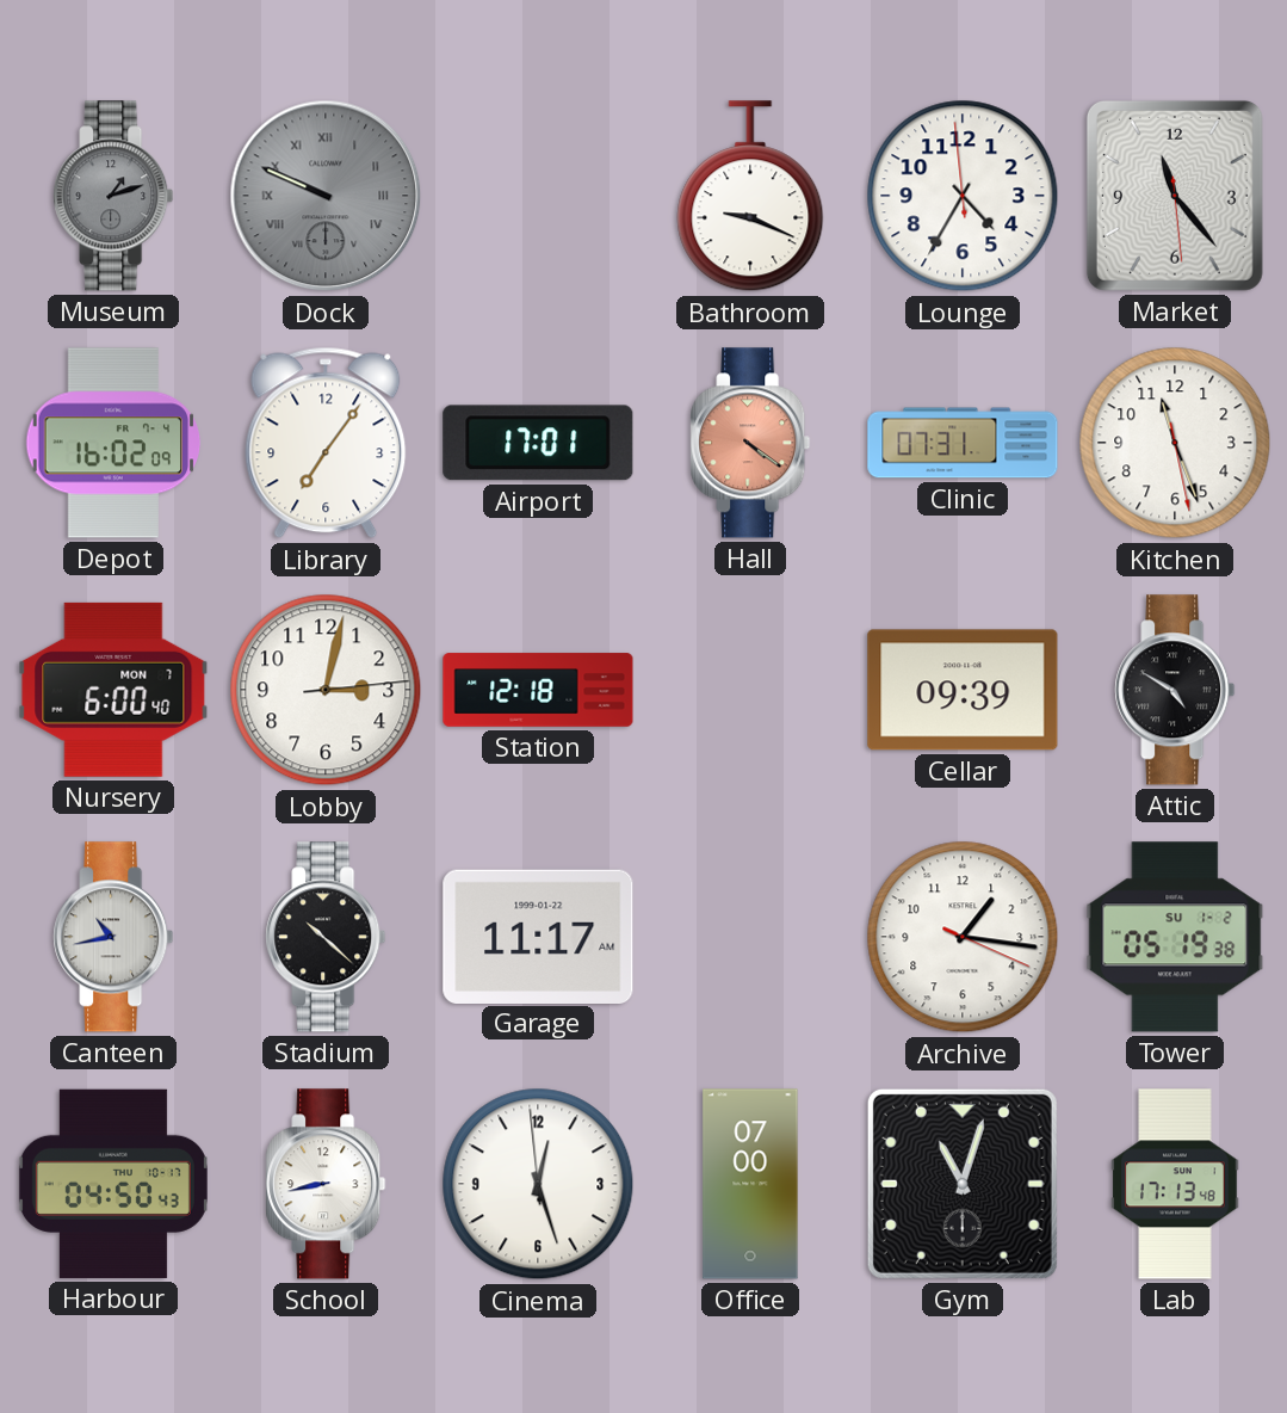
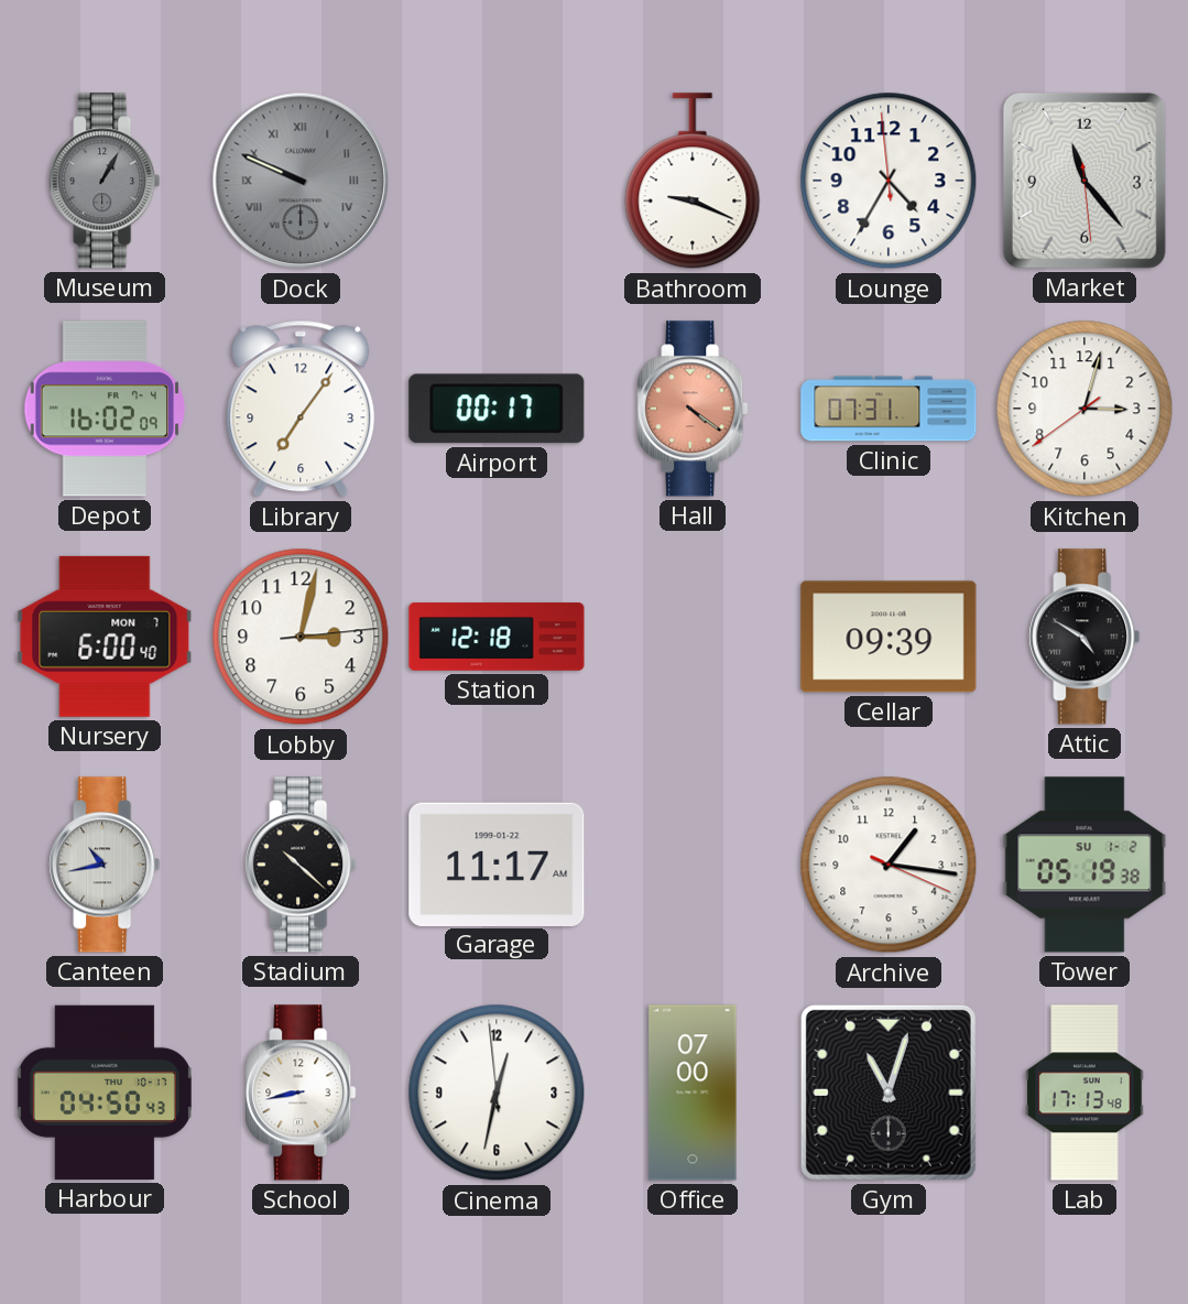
Museum: 1:12 -> 1:05
Airport: 17:01 -> 00:17
Kitchen: 11:26 -> 3:02
Cinema: 12:26 -> 12:31
